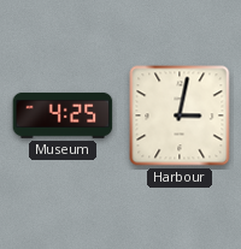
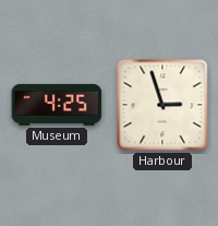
Harbour: 3:02 -> 2:57
